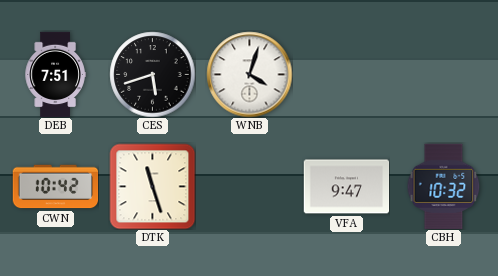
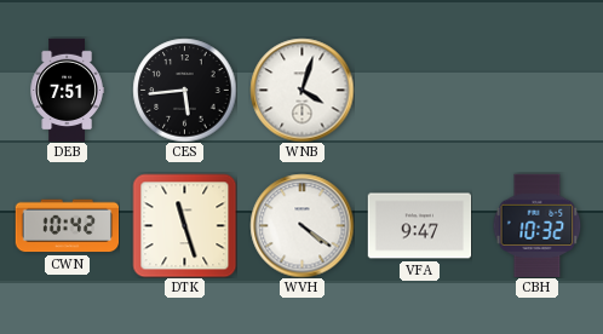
CES: 5:42 -> 5:44
WVH: none -> 4:21
